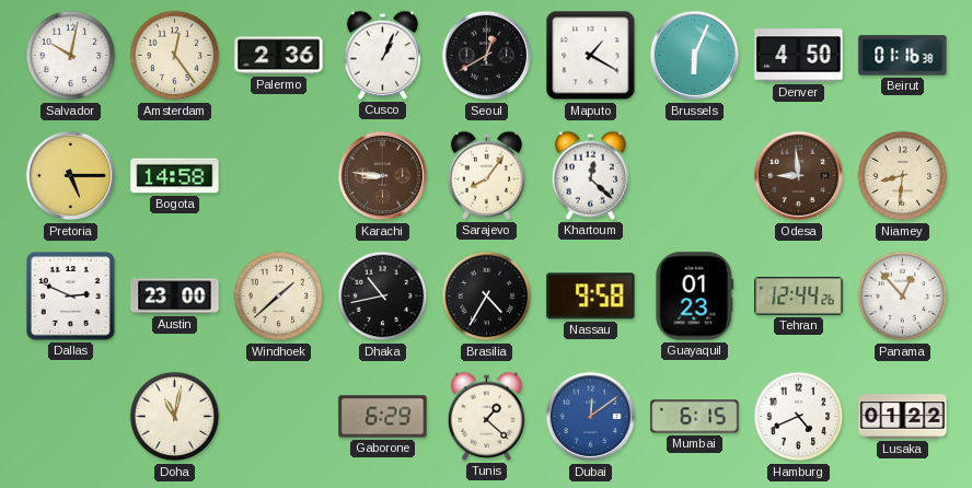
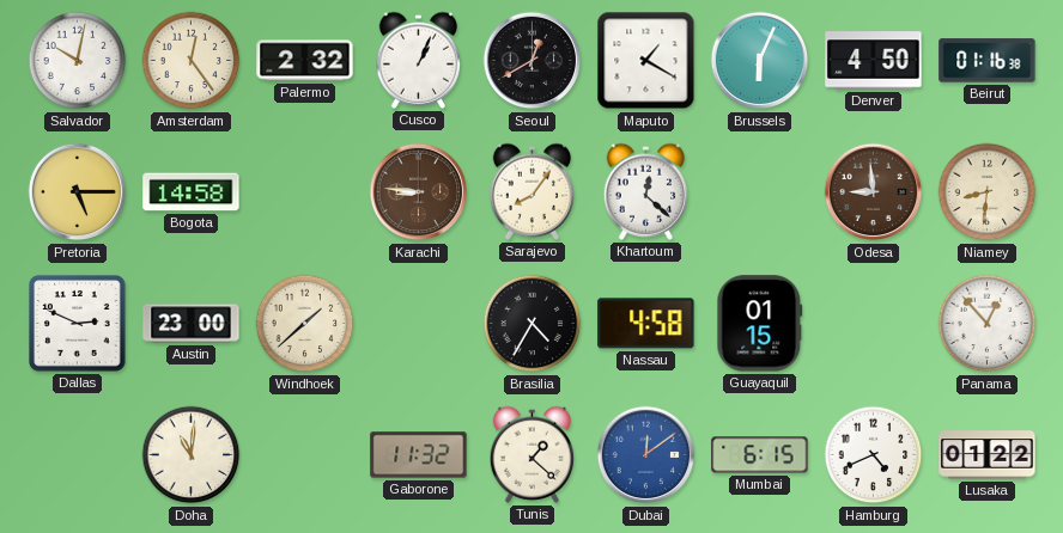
Palermo: 2:36 -> 2:32
Dhaka: 10:43 -> none
Nassau: 9:58 -> 4:58
Guayaquil: 01:23 -> 01:15
Tehran: 12:44 -> none
Doha: 11:02 -> 11:01
Gaborone: 6:29 -> 11:32
